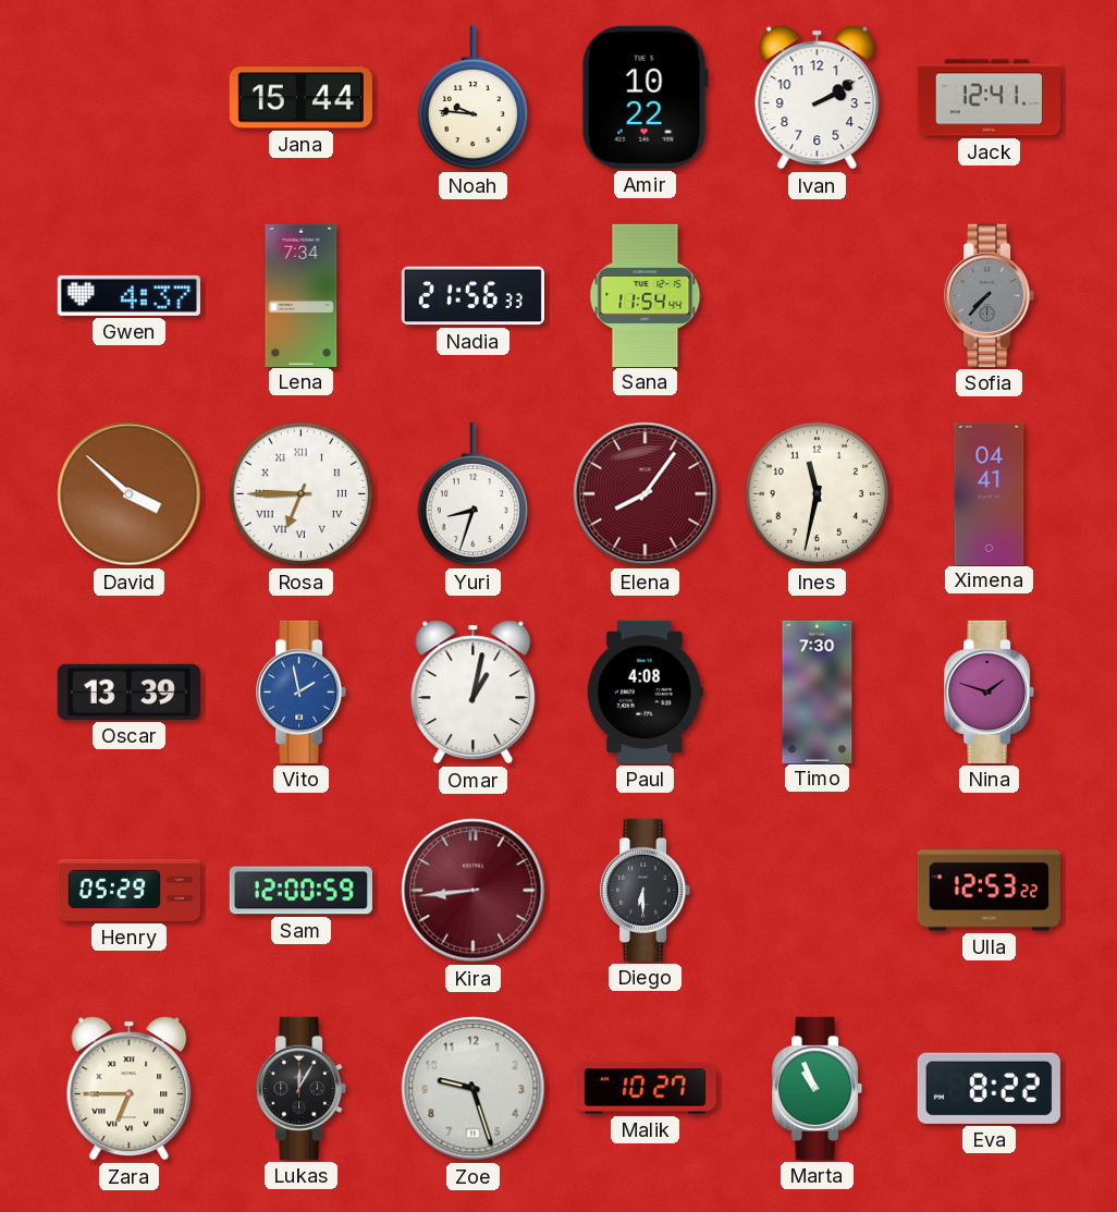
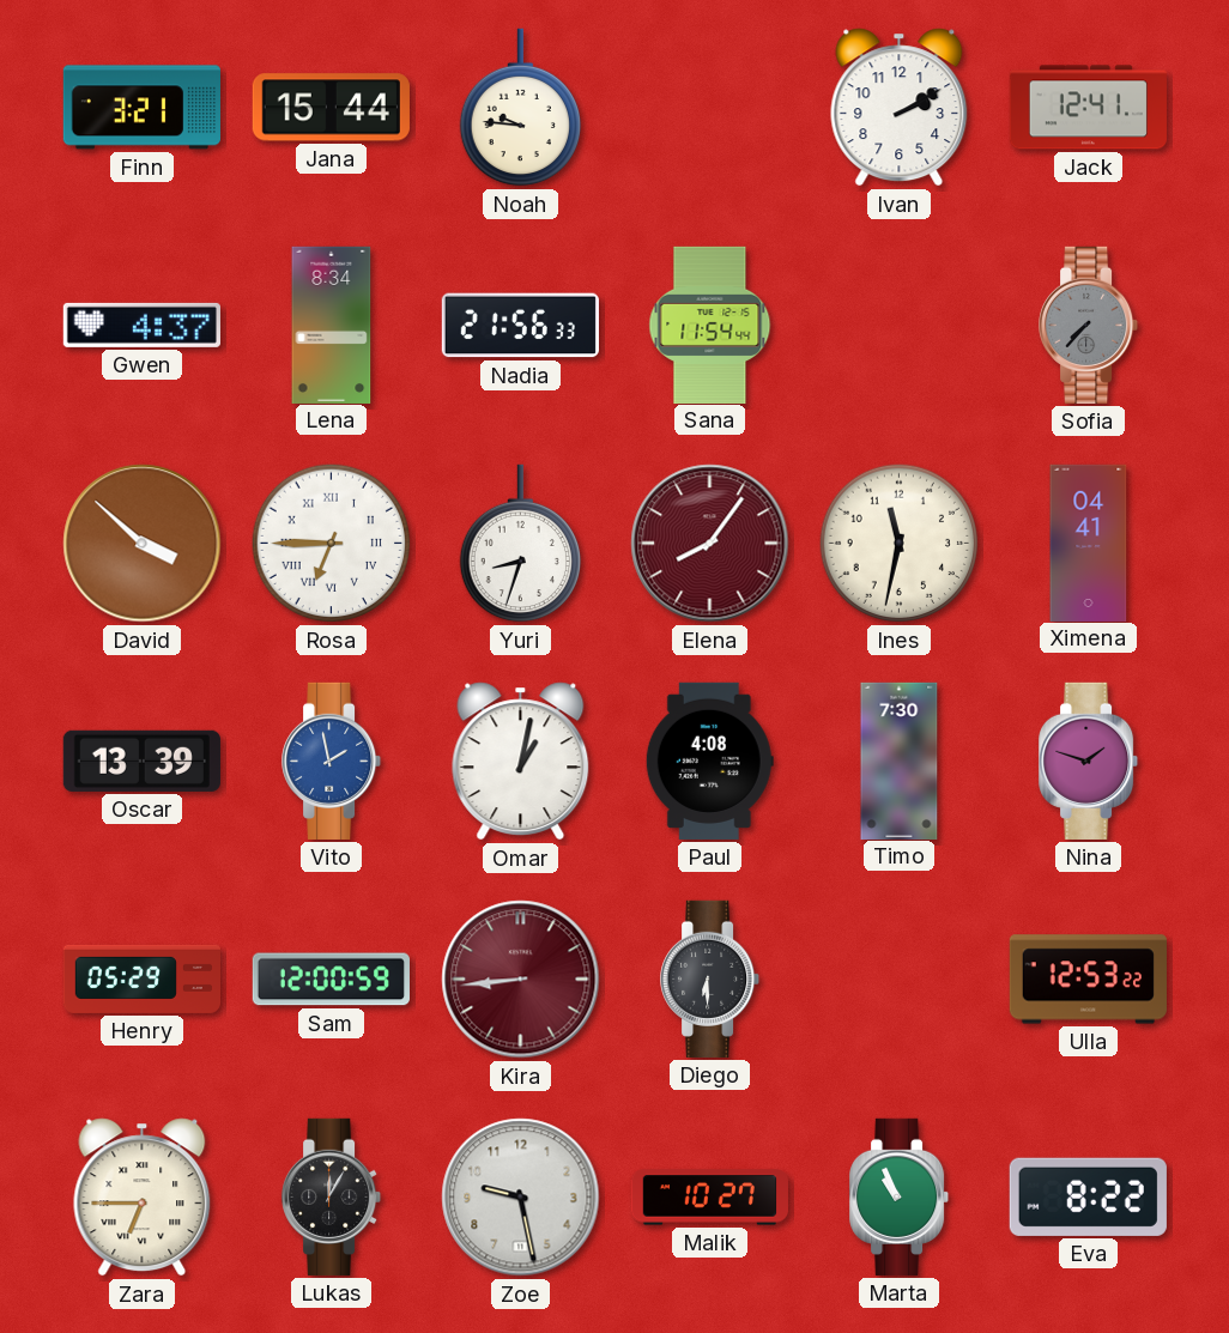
Finn: none -> 3:21
Amir: 10:22 -> none
Lena: 7:34 -> 8:34
Zoe: 9:27 -> 9:28
